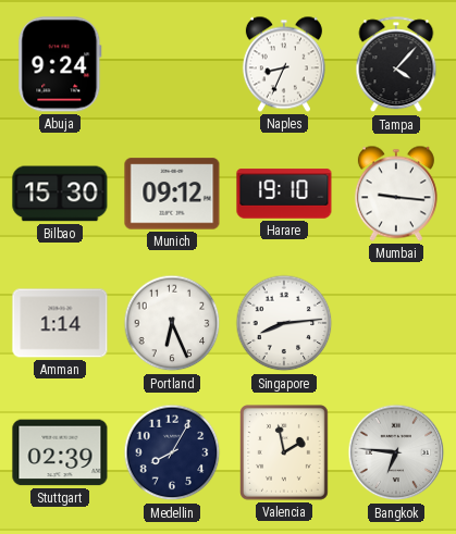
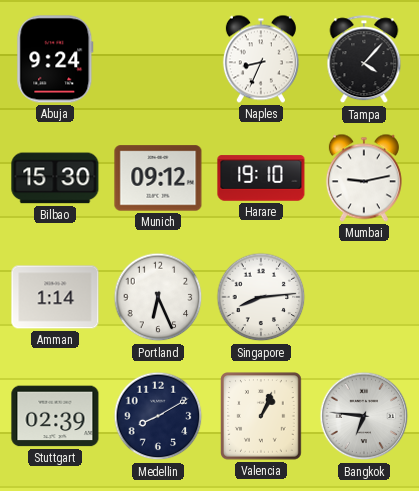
Mumbai: 9:16 -> 9:13
Medellin: 8:05 -> 8:10
Valencia: 1:58 -> 1:04
